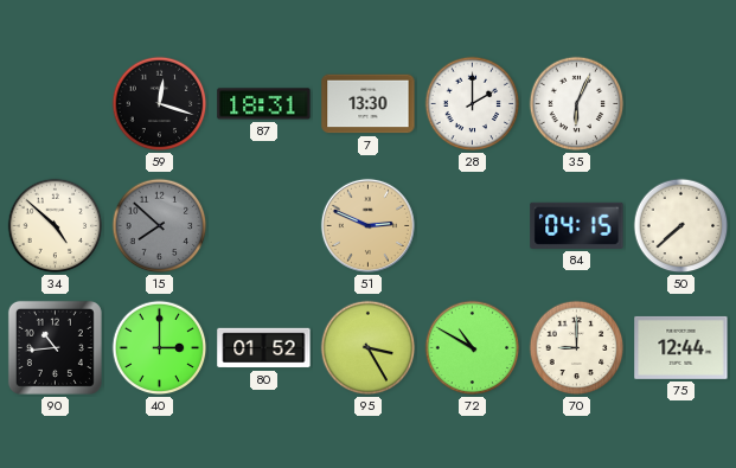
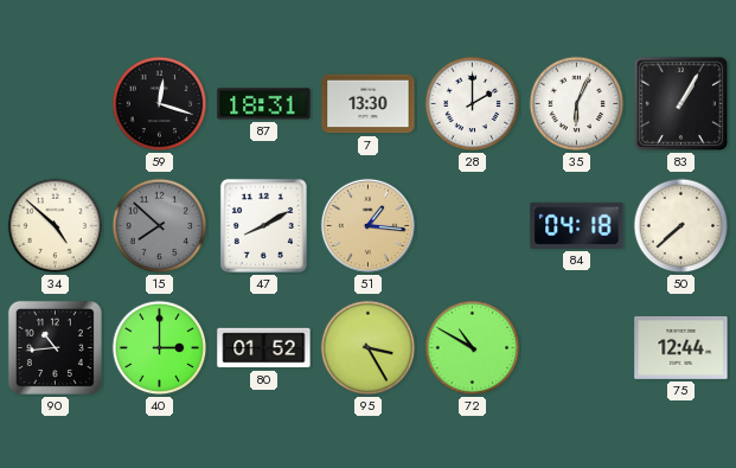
83: none -> 1:05
47: none -> 8:10
51: 2:49 -> 1:16
84: 04:15 -> 04:18
70: 9:00 -> none
